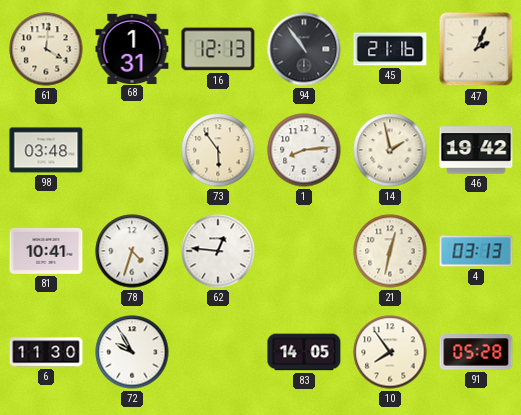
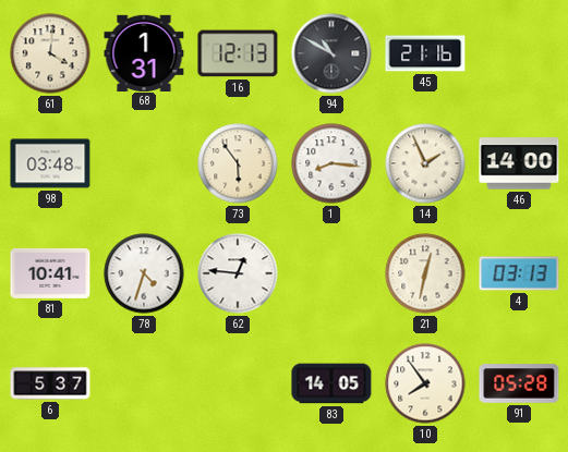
94: 10:54 -> 10:50
47: 2:04 -> none
1: 8:14 -> 8:16
14: 1:58 -> 1:56
46: 19:42 -> 14:00
6: 11:30 -> 5:37
72: 9:55 -> none
